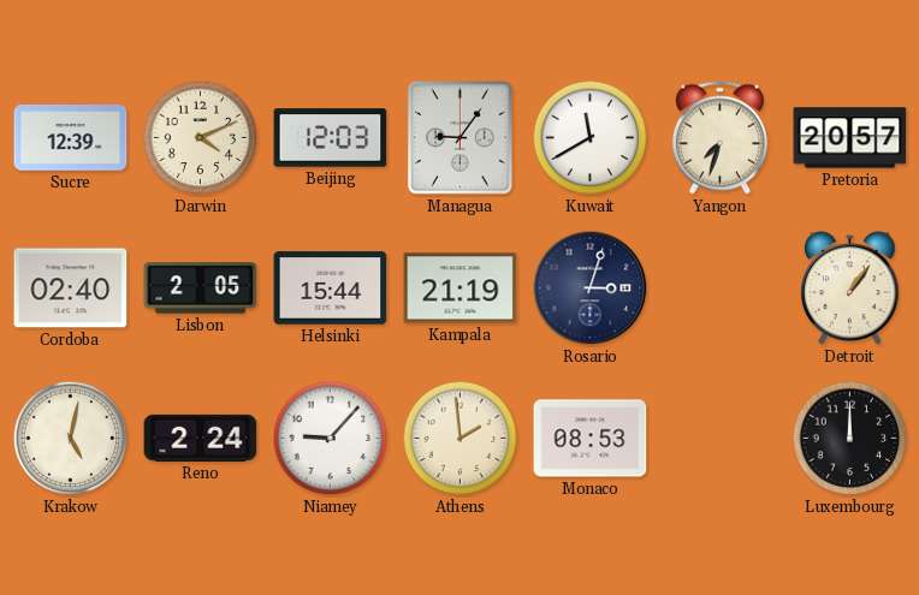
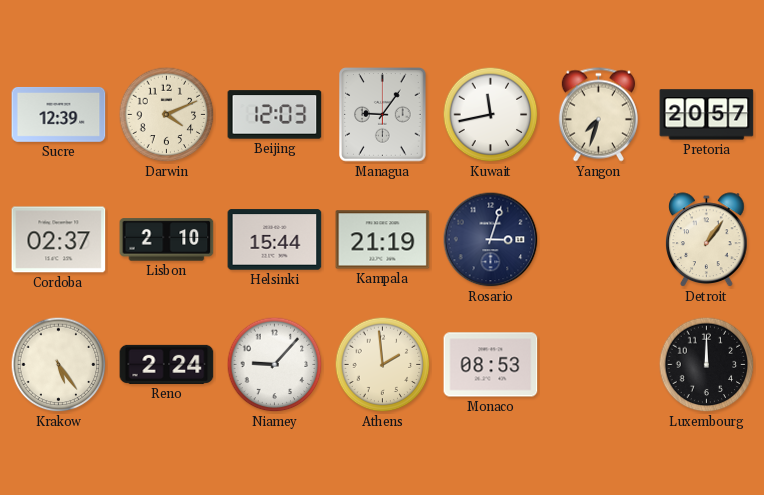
Kuwait: 11:40 -> 11:43
Cordoba: 02:40 -> 02:37
Lisbon: 2:05 -> 2:10
Krakow: 5:02 -> 5:24
